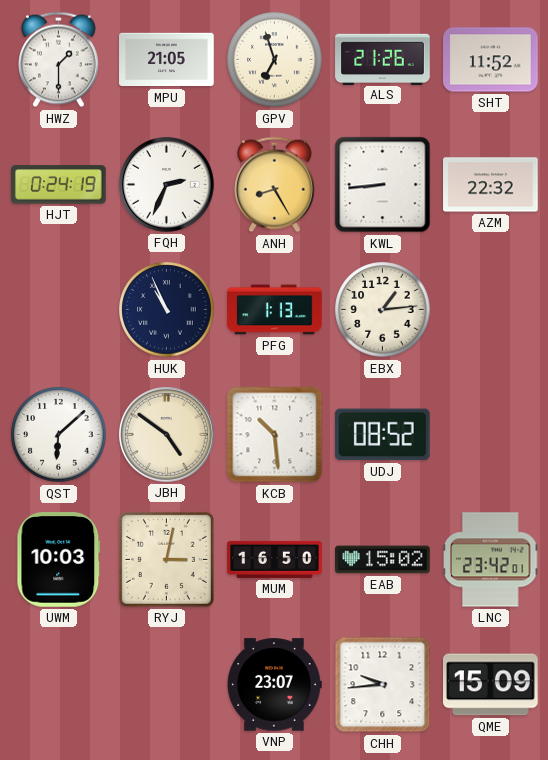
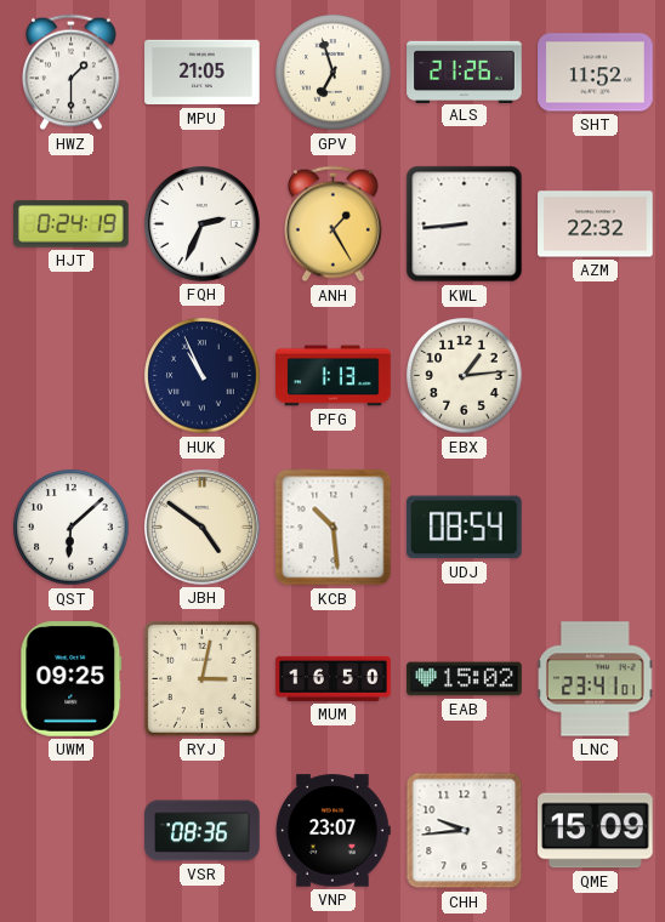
ANH: 8:25 -> 1:25
UDJ: 08:52 -> 08:54
UWM: 10:03 -> 09:25
LNC: 23:42 -> 23:41
VSR: none -> 08:36
